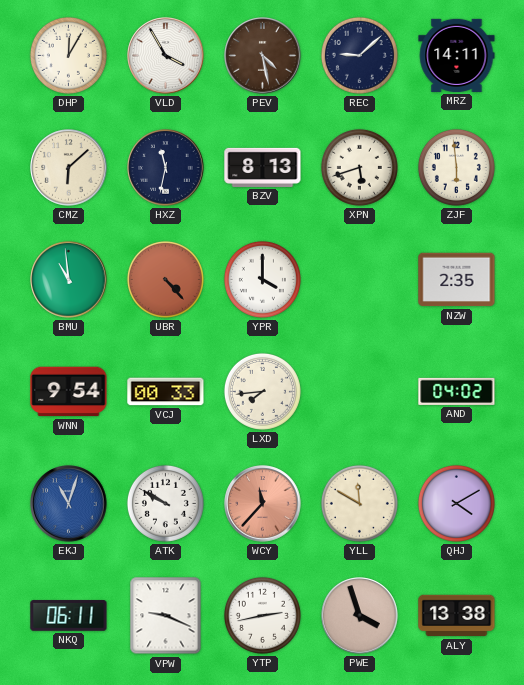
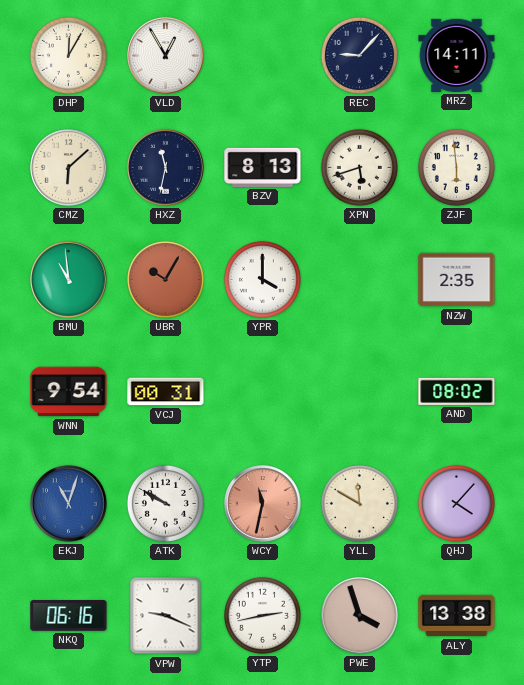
VLD: 3:55 -> 12:55
PEV: 4:28 -> none
REC: 9:08 -> 9:07
UBR: 4:23 -> 10:05
VCJ: 00:33 -> 00:31
LXD: 7:44 -> none
AND: 04:02 -> 08:02
WCY: 11:37 -> 11:32
QHJ: 4:10 -> 4:07
NKQ: 06:11 -> 06:16
